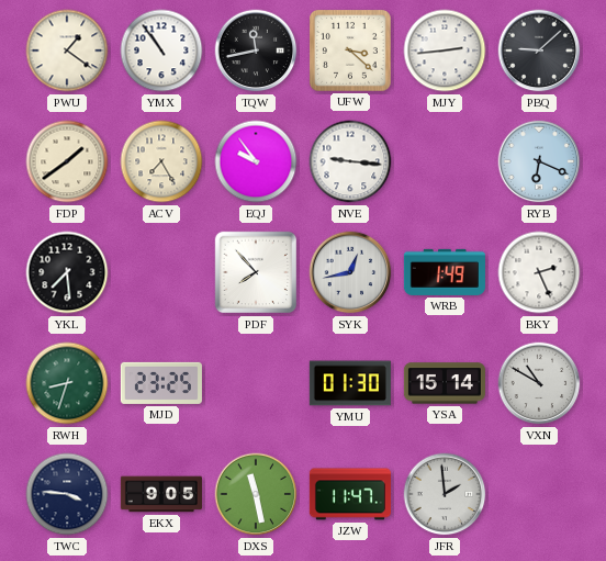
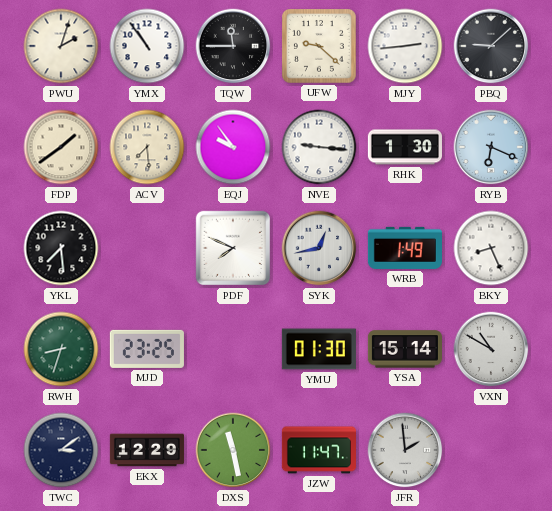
PWU: 1:21 -> 2:03
TQW: 11:43 -> 11:45
UFW: 3:22 -> 9:22
ACV: 7:25 -> 7:29
RHK: none -> 1:30
PDF: 7:53 -> 7:49
BKY: 2:26 -> 8:26
TWC: 3:46 -> 3:09
EKX: 9:05 -> 12:29
